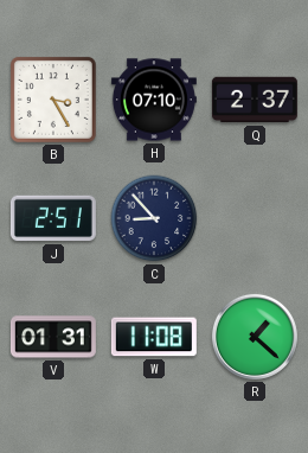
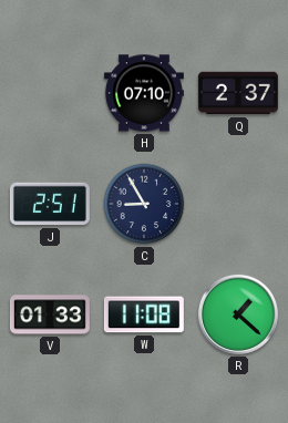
B: 3:25 -> none
C: 8:53 -> 8:55
V: 01:31 -> 01:33
